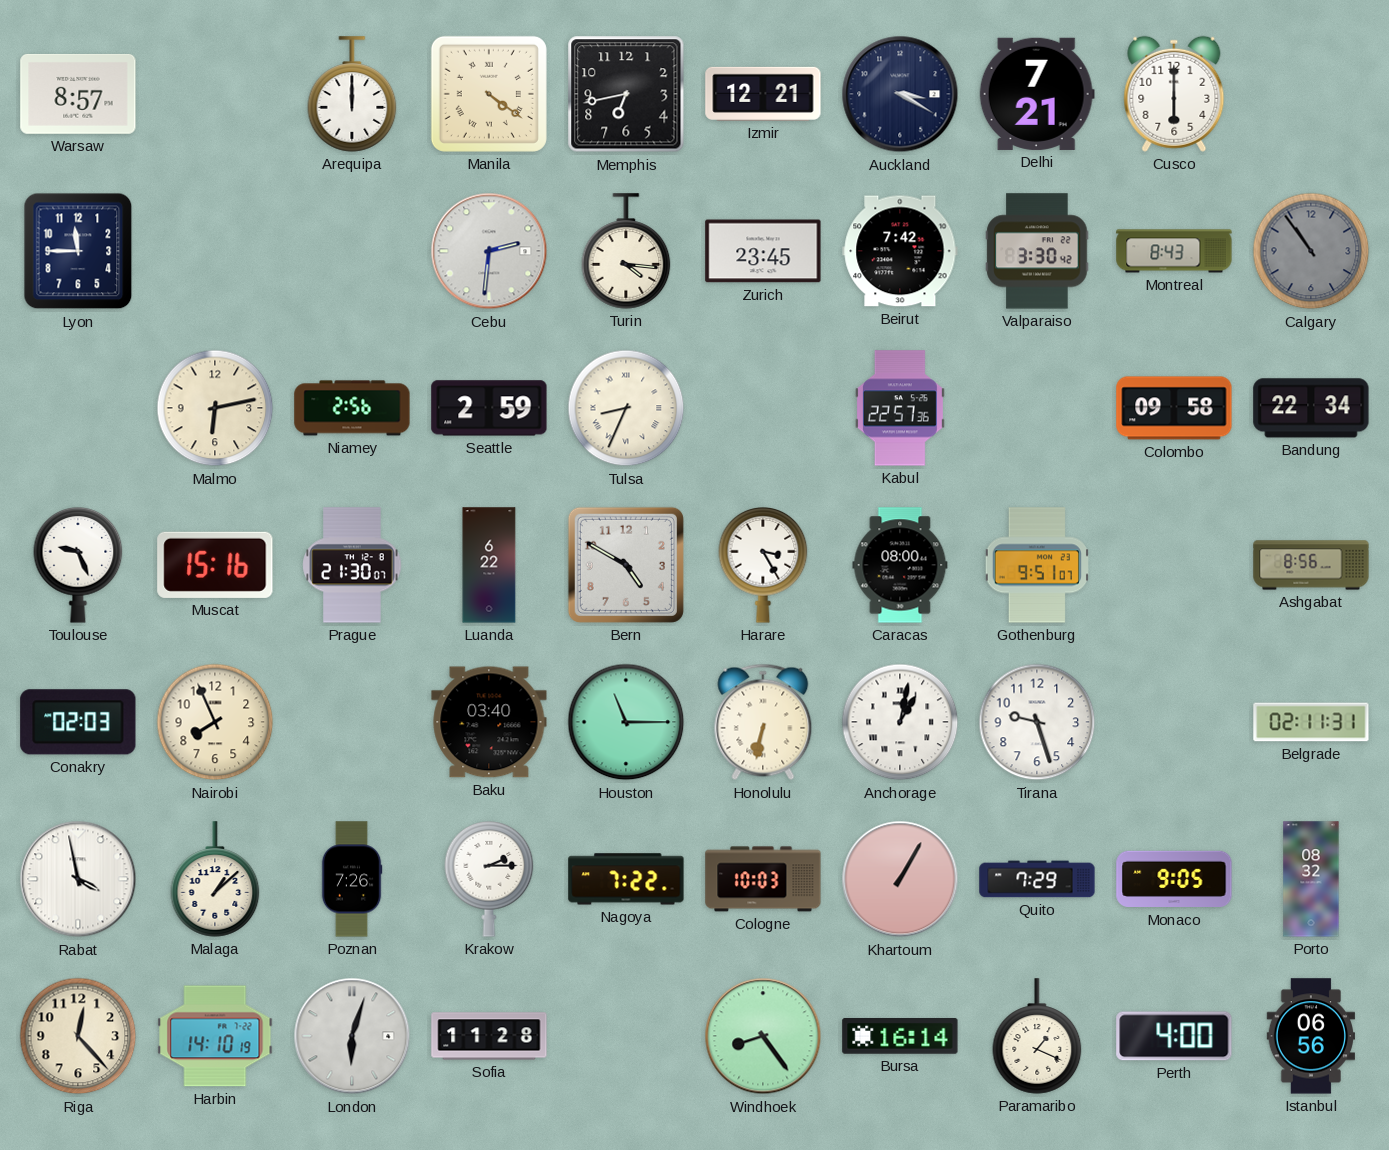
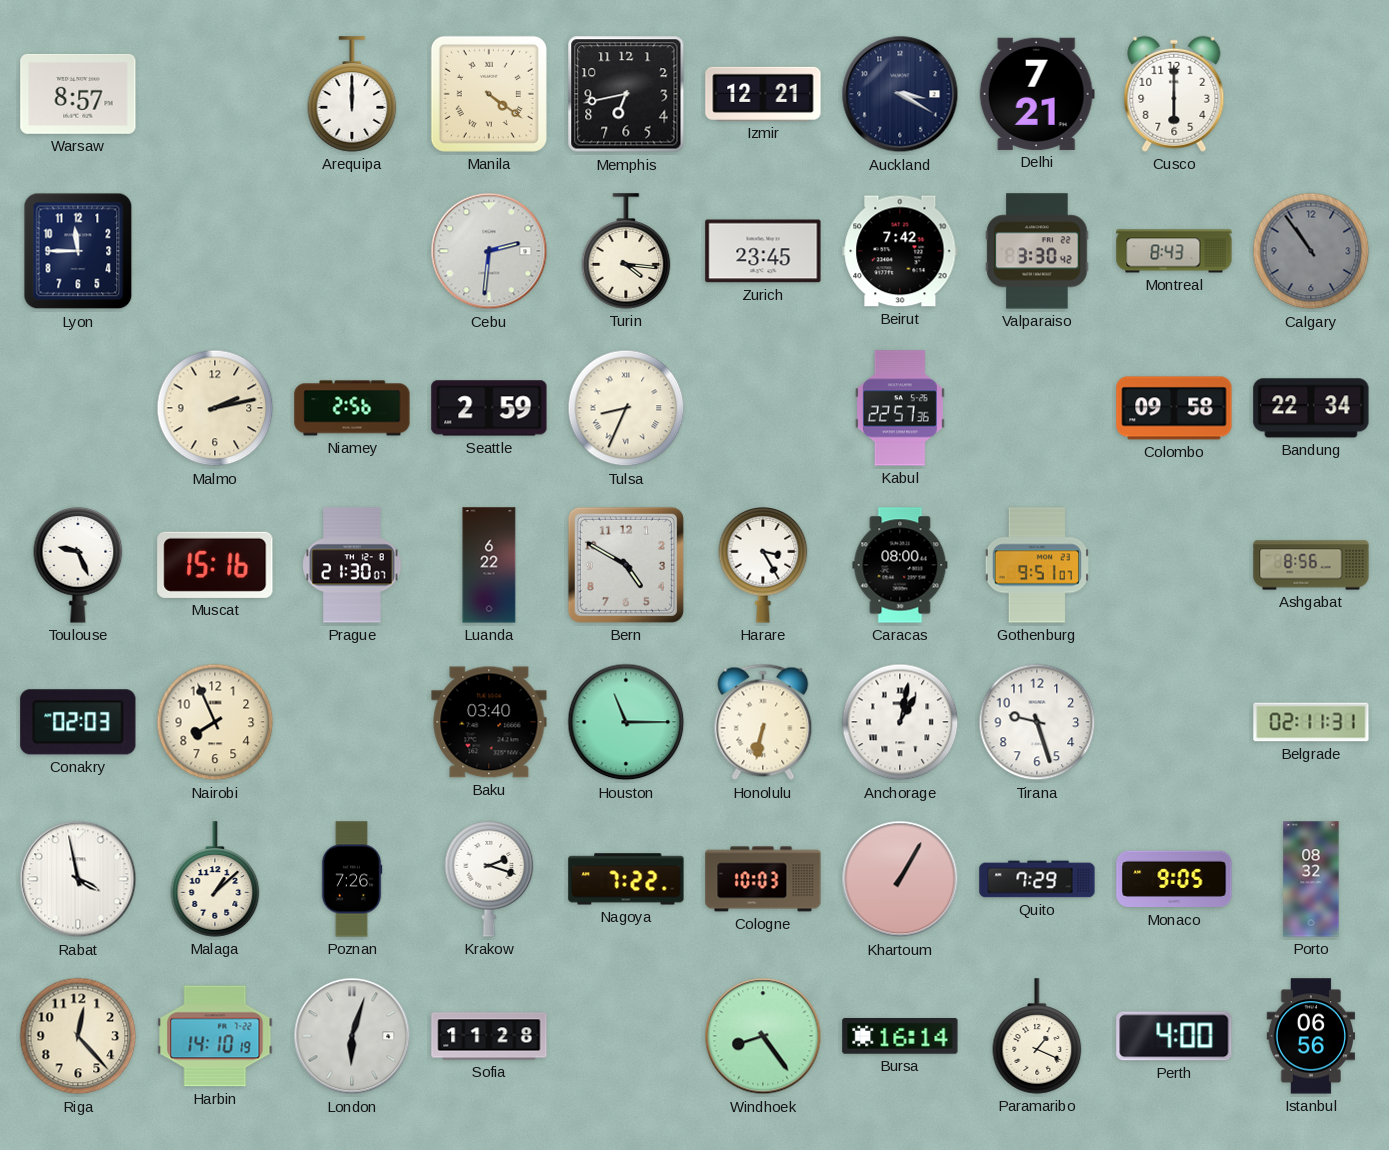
Malmo: 6:13 -> 2:13
Krakow: 2:15 -> 2:18
